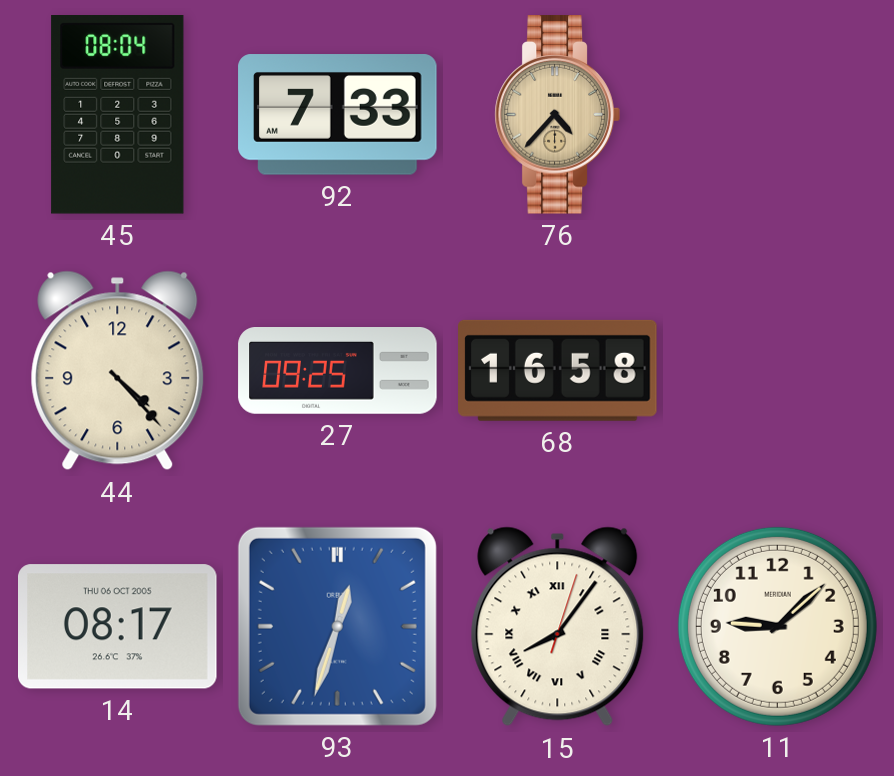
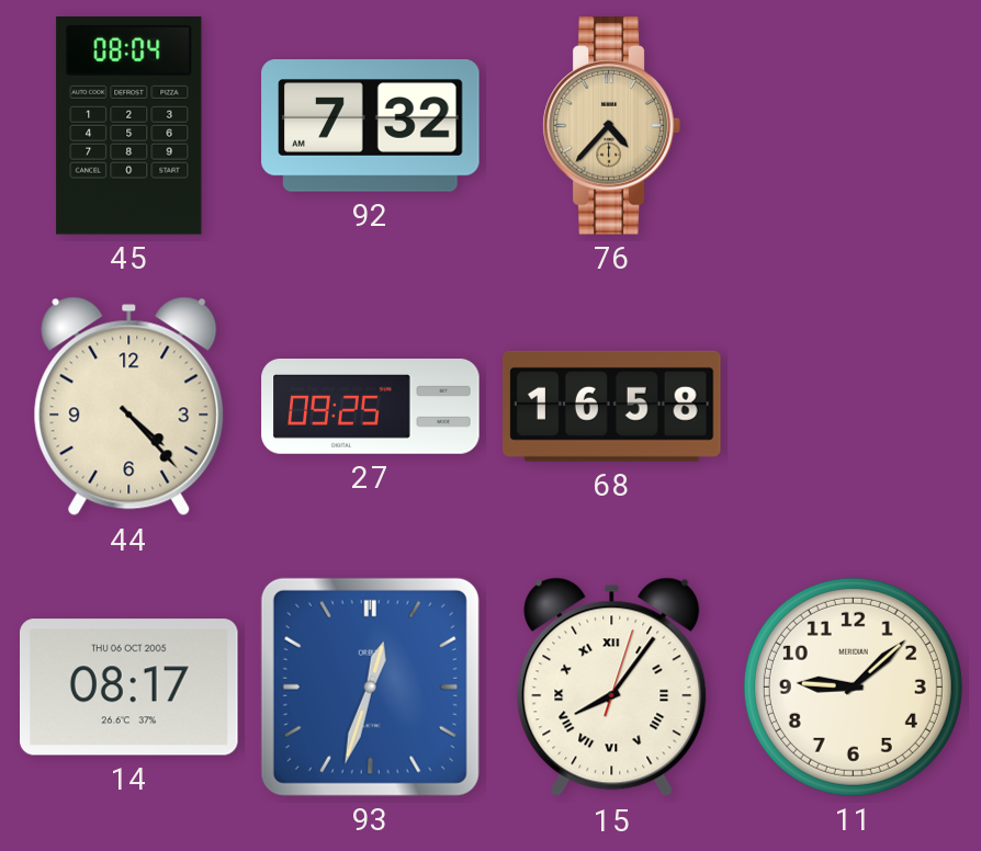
92: 7:33 -> 7:32
